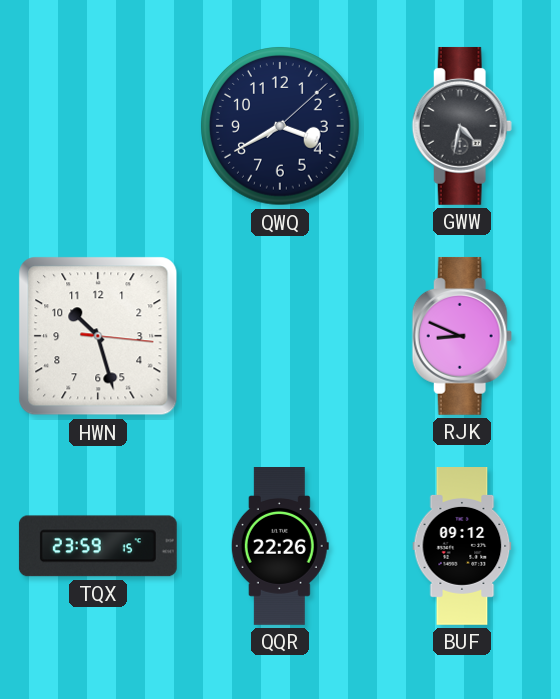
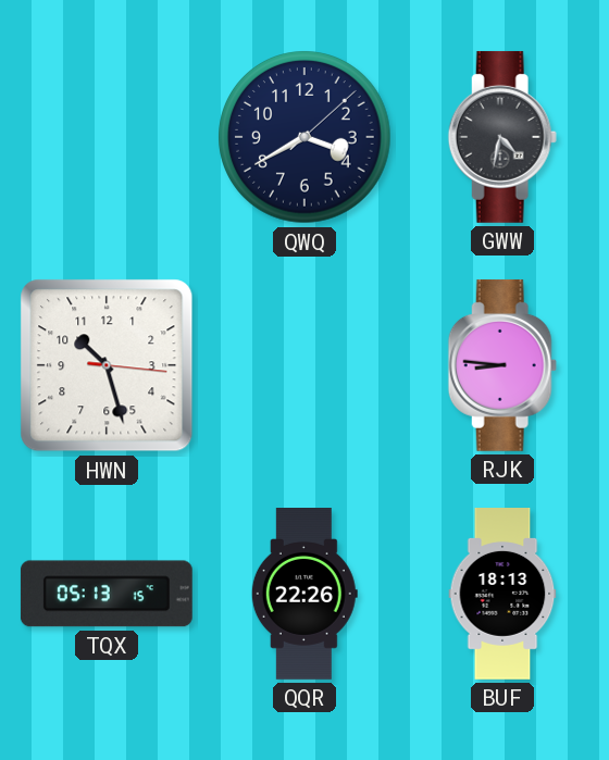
RJK: 8:49 -> 8:46
TQX: 23:59 -> 05:13
BUF: 09:12 -> 18:13
